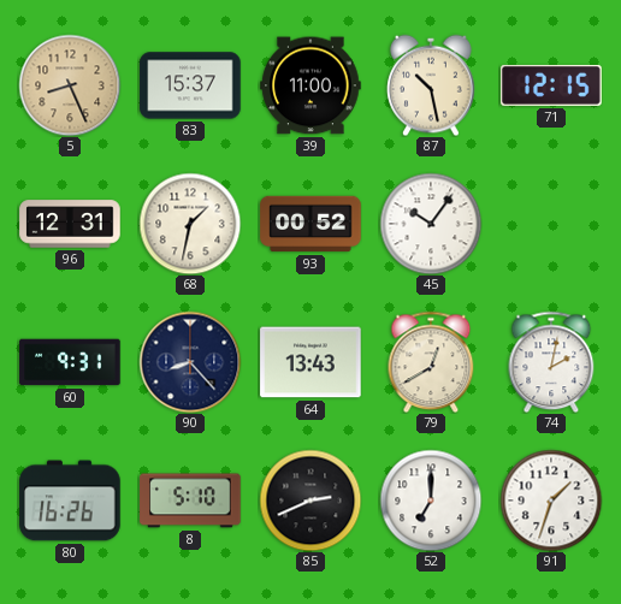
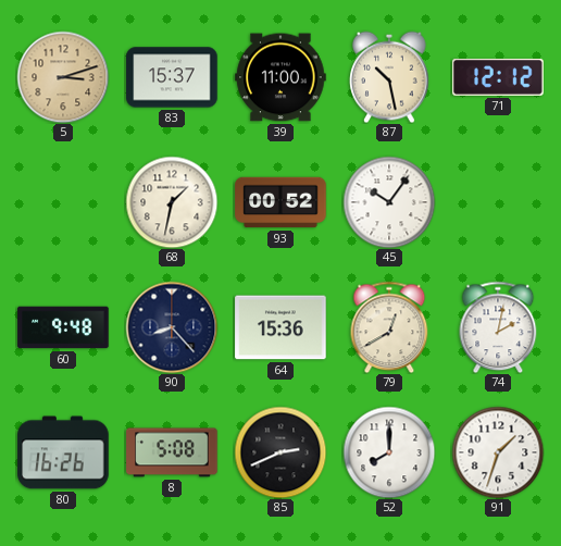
5: 8:26 -> 3:12
71: 12:15 -> 12:12
96: 12:31 -> none
60: 9:31 -> 9:48
64: 13:43 -> 15:36
8: 5:10 -> 5:08
52: 7:00 -> 8:00
